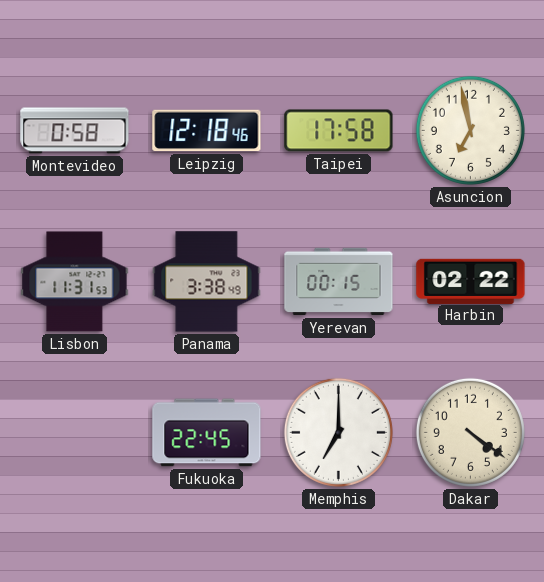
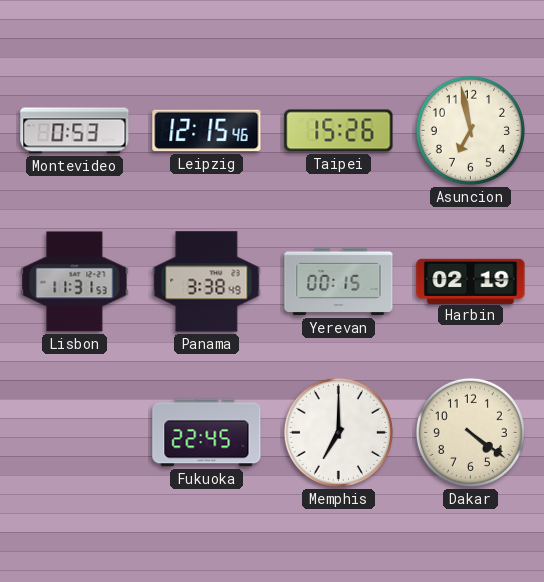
Montevideo: 0:58 -> 0:53
Leipzig: 12:18 -> 12:15
Taipei: 17:58 -> 15:26
Harbin: 02:22 -> 02:19
